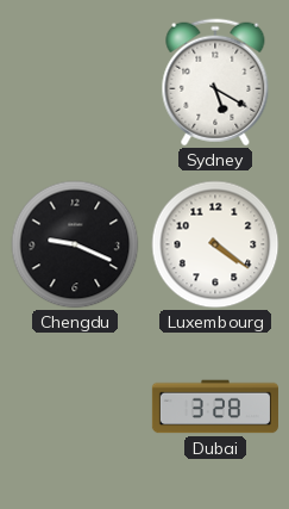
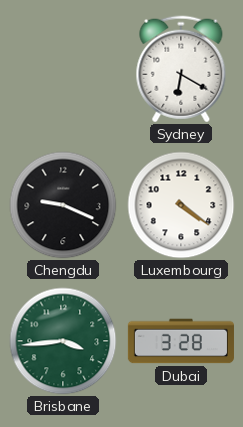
Sydney: 5:20 -> 6:20
Brisbane: none -> 3:44
